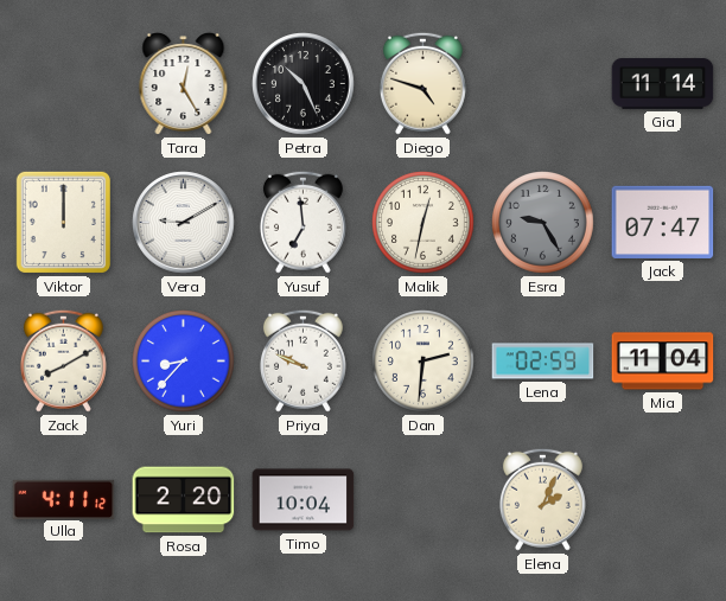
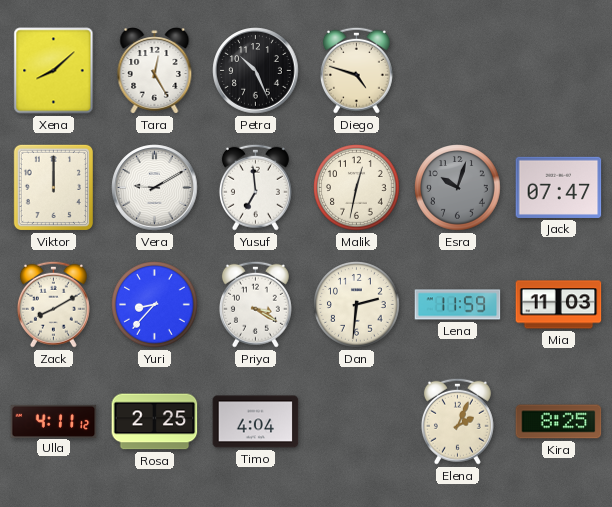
Xena: none -> 8:08
Gia: 11:14 -> none
Esra: 9:25 -> 10:03
Priya: 9:49 -> 3:20
Lena: 02:59 -> 11:59
Mia: 11:04 -> 11:03
Rosa: 2:20 -> 2:25
Timo: 10:04 -> 4:04
Kira: none -> 8:25
